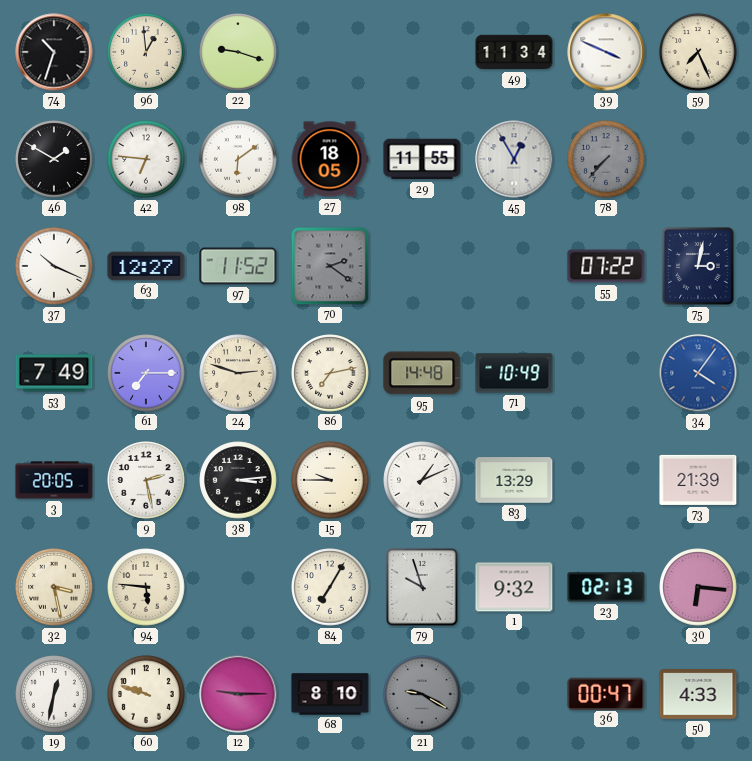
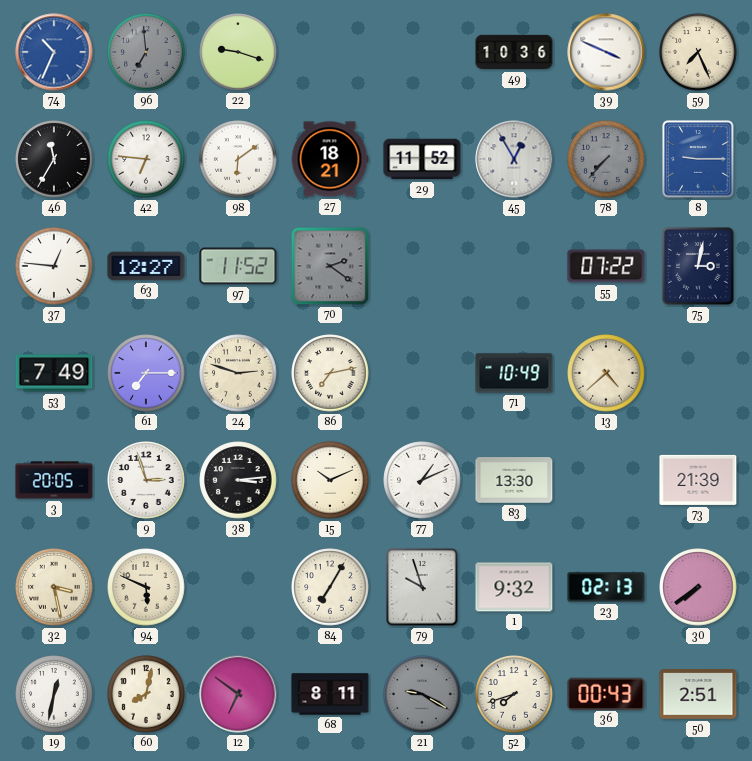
74: 10:33 -> 10:34
74 dial: black -> blue
96: 12:59 -> 6:59
96 dial: cream -> grey
49: 11:34 -> 10:36
46: 1:50 -> 11:35
27: 18:05 -> 18:21
29: 11:55 -> 11:52
8: none -> 9:15
37: 10:19 -> 12:46
95: 14:48 -> none
13: none -> 4:38
34: 4:06 -> none
9: 2:28 -> 2:57
15: 9:45 -> 10:11
83: 13:29 -> 13:30
94: 5:46 -> 5:49
30: 6:16 -> 7:39
60: 9:48 -> 8:02
12: 9:15 -> 6:51
68: 8:10 -> 8:11
52: none -> 7:42
36: 00:47 -> 00:43
50: 4:33 -> 2:51
